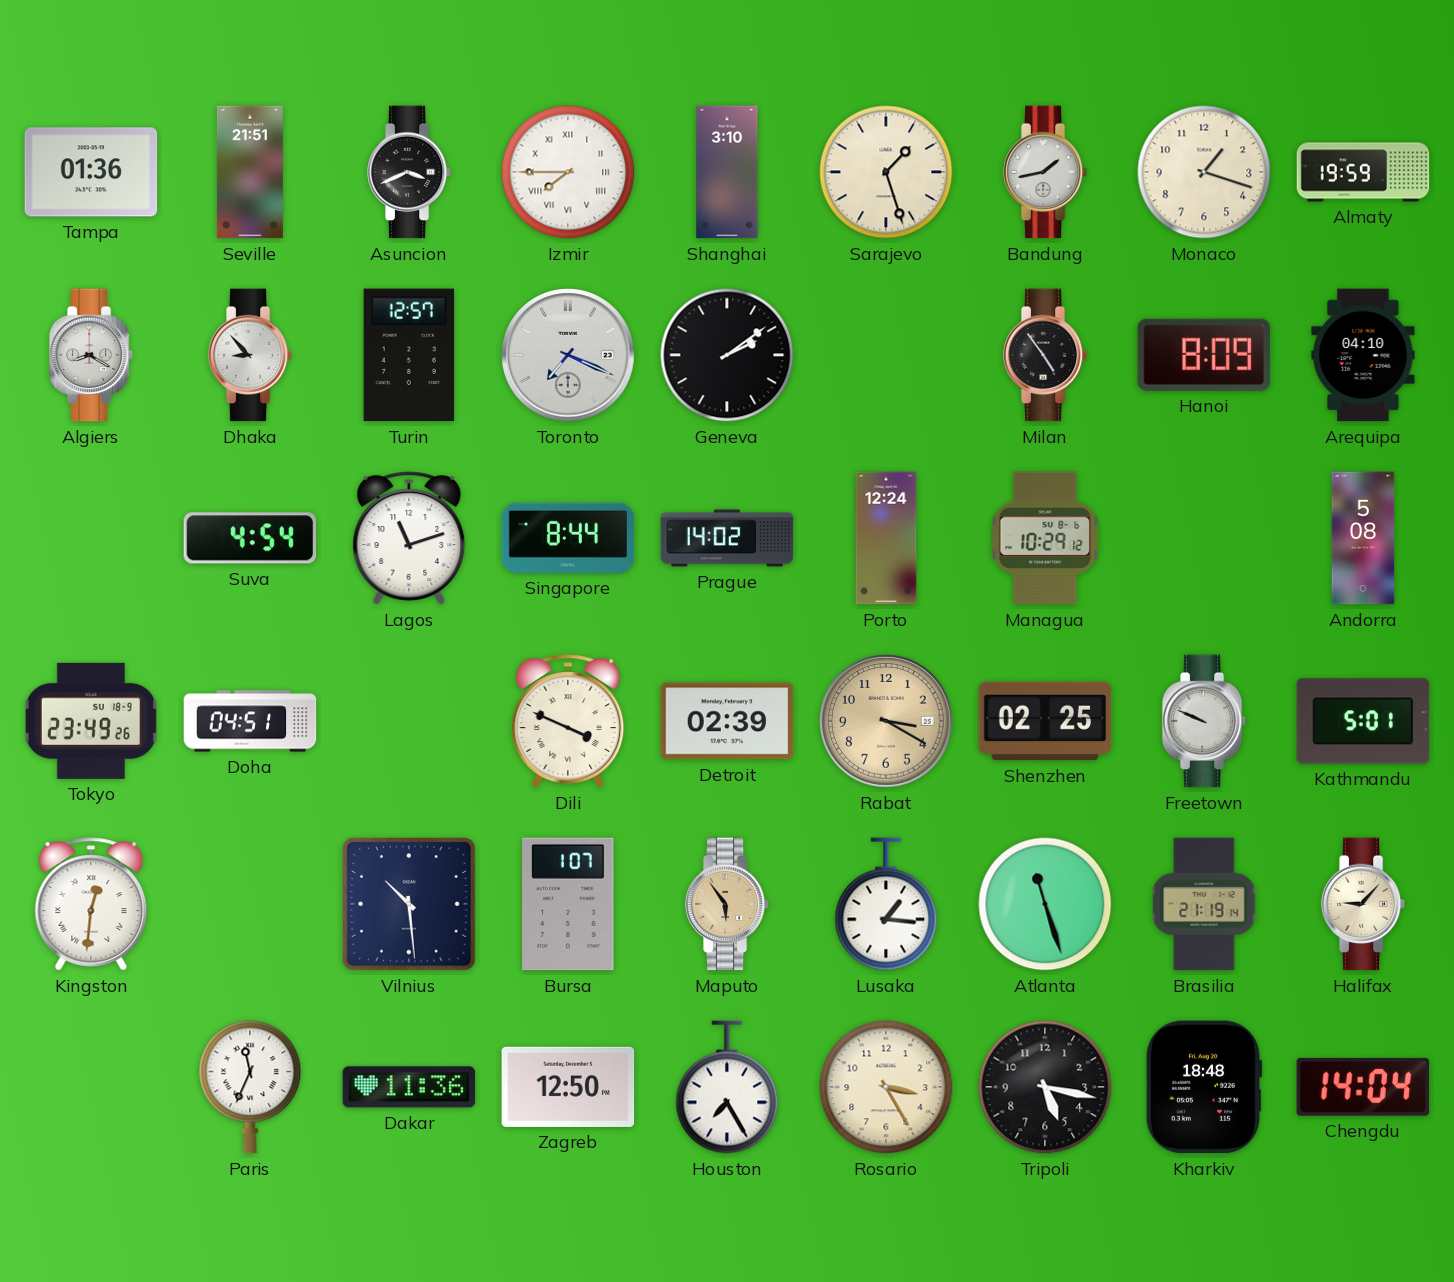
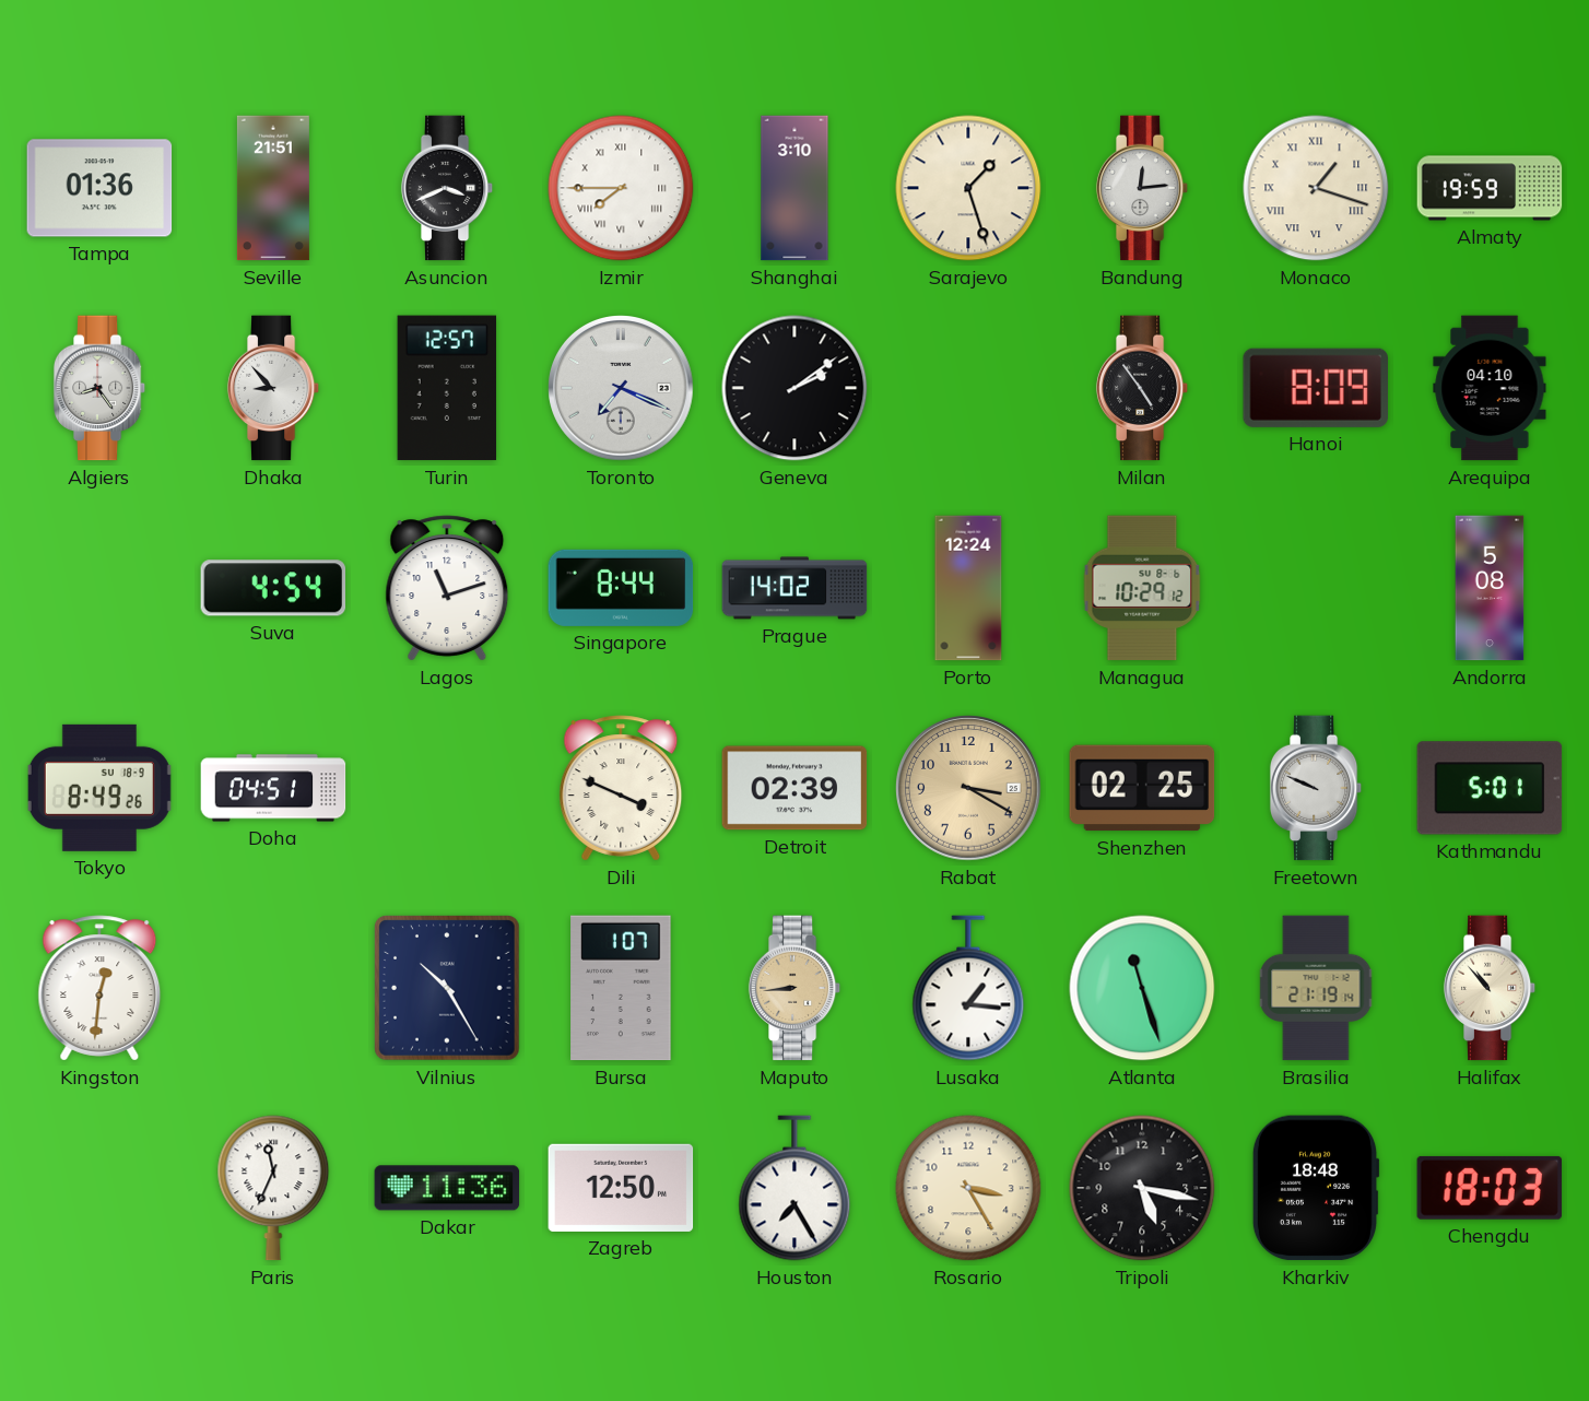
Bandung: 1:43 -> 12:14
Monaco numerals: Arabic -> Roman
Algiers: 8:20 -> 8:24
Tokyo: 23:49 -> 8:49
Vilnius: 10:29 -> 10:25
Maputo: 5:54 -> 8:44
Halifax: 9:07 -> 10:53
Chengdu: 14:04 -> 18:03
